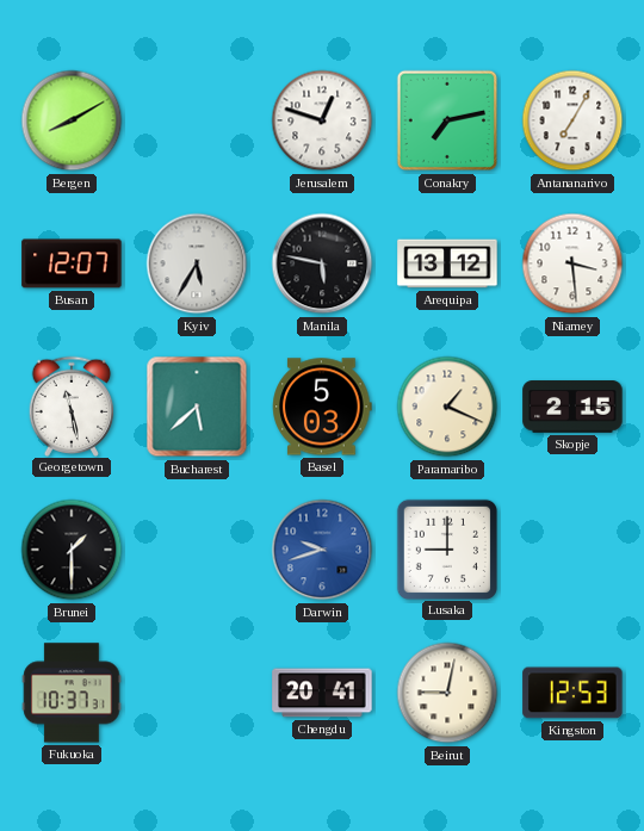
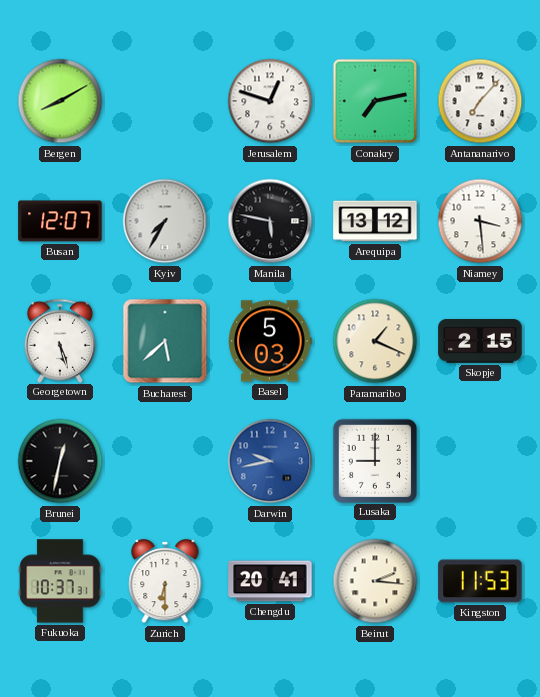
Antananarivo: 7:05 -> 7:07
Kyiv: 5:35 -> 7:35
Georgetown: 11:28 -> 5:27
Brunei: 1:30 -> 12:32
Darwin: 9:42 -> 9:43
Zurich: none -> 6:30
Beirut: 9:02 -> 2:16
Kingston: 12:53 -> 11:53
